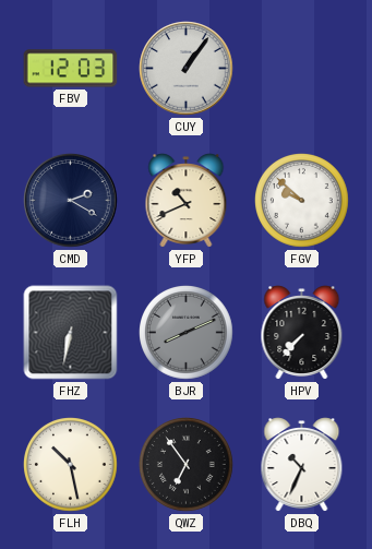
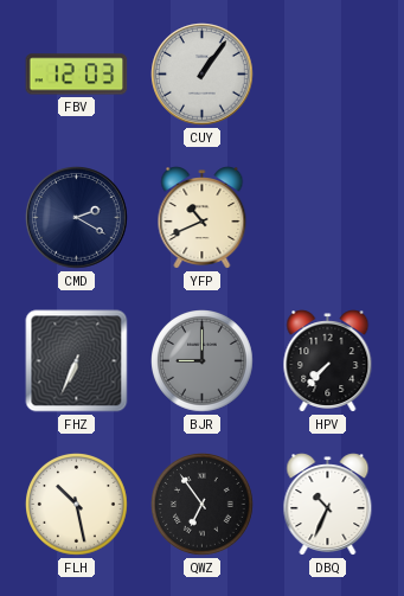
FGV: 9:52 -> none
FHZ: 6:32 -> 6:34
BJR: 8:11 -> 9:00
